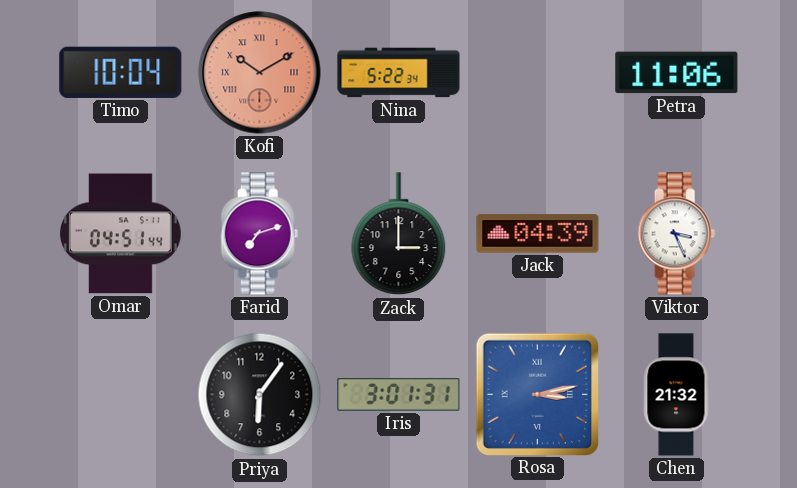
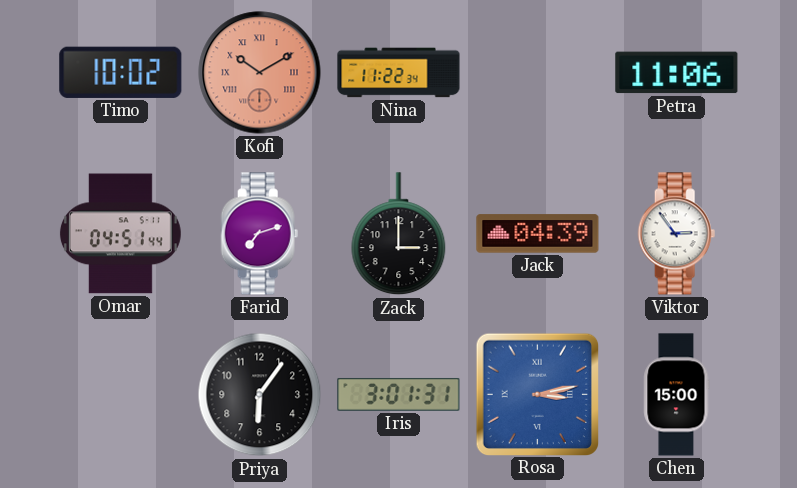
Timo: 10:04 -> 10:02
Nina: 5:22 -> 11:22
Viktor: 3:26 -> 2:54
Chen: 21:32 -> 15:00
